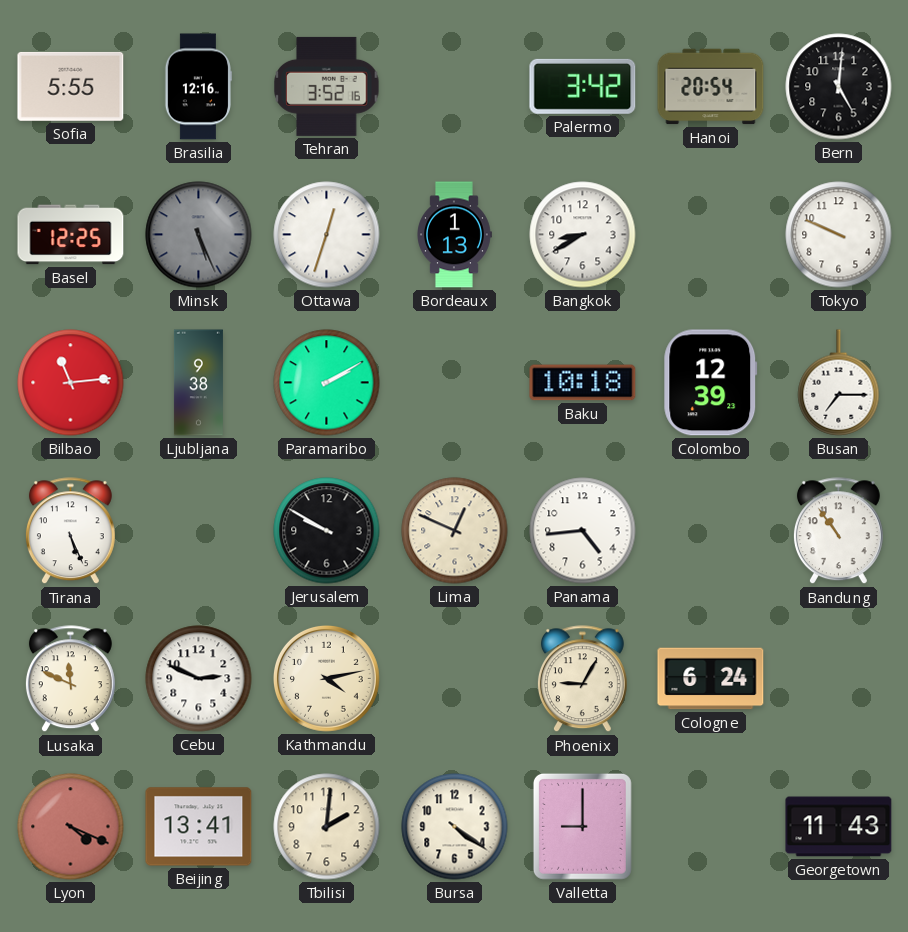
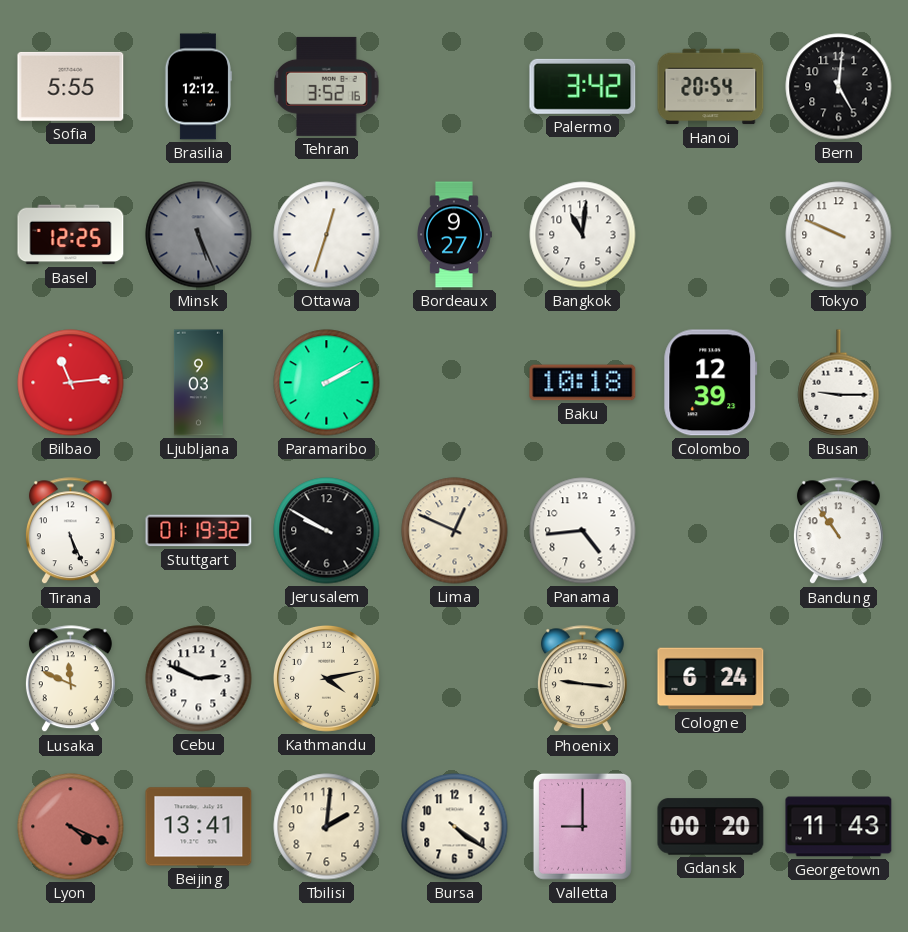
Brasilia: 12:16 -> 12:12
Bordeaux: 1:13 -> 9:27
Bangkok: 8:40 -> 11:01
Ljubljana: 9:38 -> 9:03
Busan: 7:15 -> 9:15
Stuttgart: none -> 01:19
Phoenix: 9:05 -> 9:16
Gdansk: none -> 00:20
